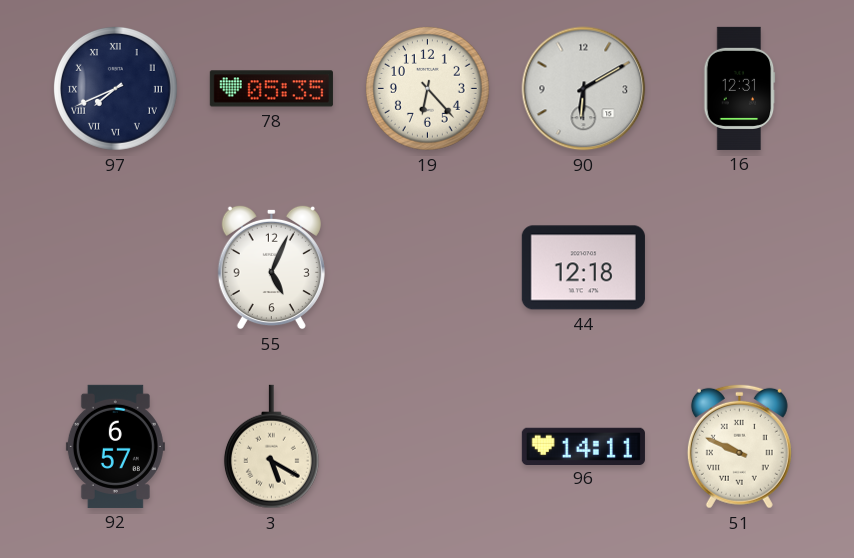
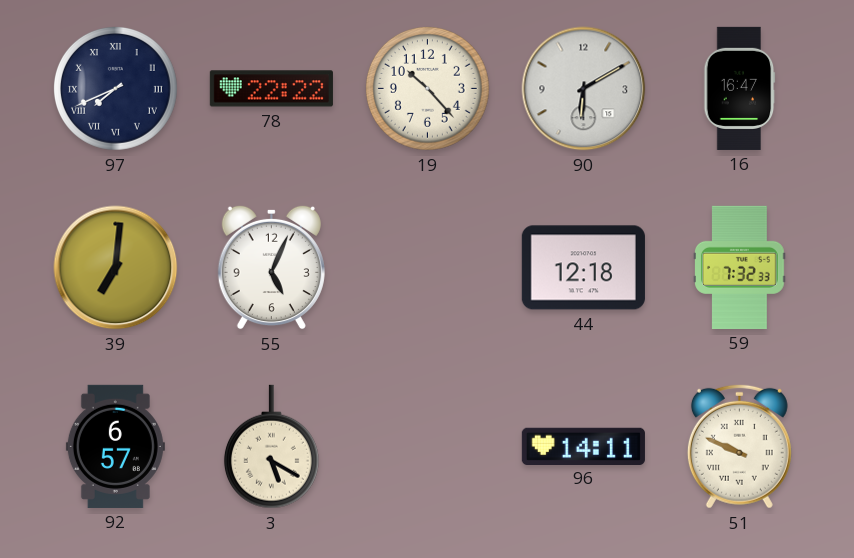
78: 05:35 -> 22:22
19: 6:23 -> 10:23
16: 12:31 -> 16:47
39: none -> 7:01
59: none -> 7:32
